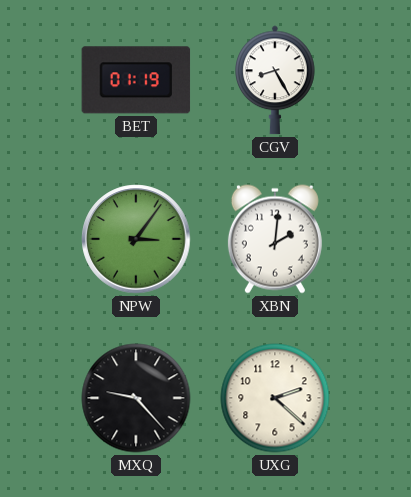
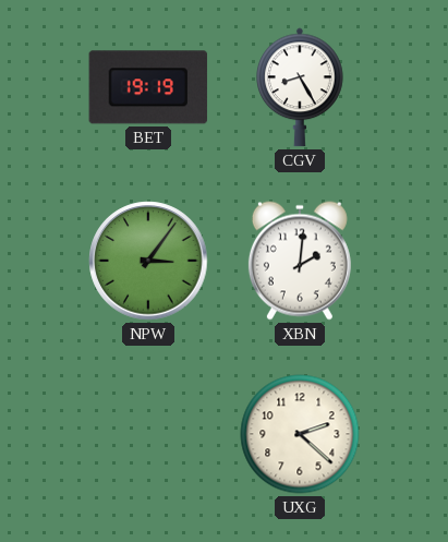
BET: 01:19 -> 19:19
MXQ: 9:23 -> none
